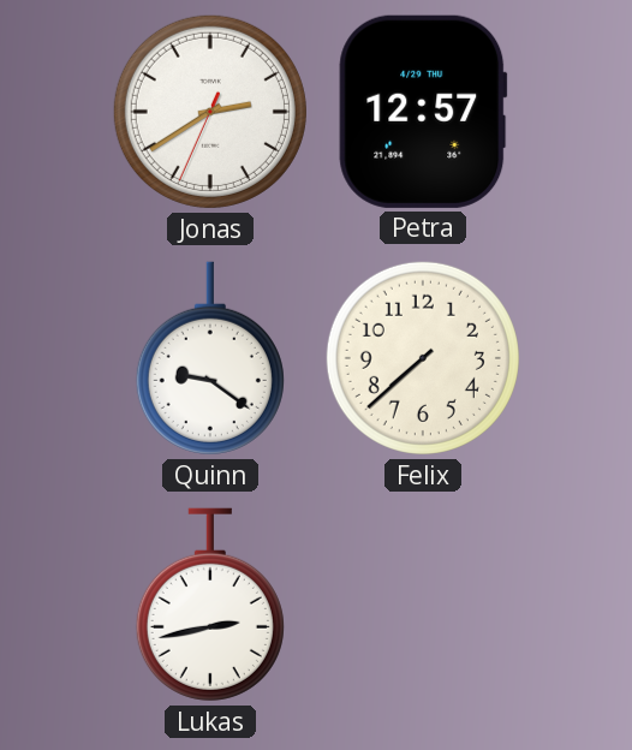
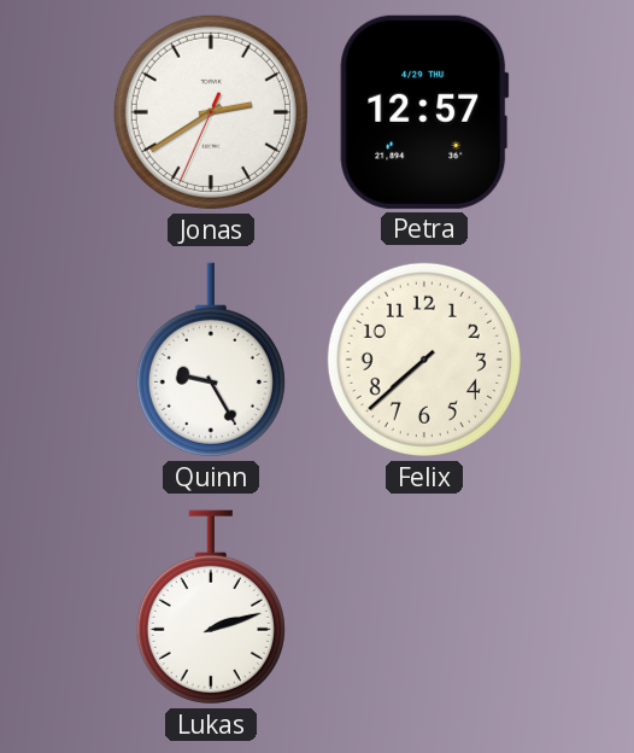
Quinn: 9:21 -> 9:25
Lukas: 2:43 -> 2:12
